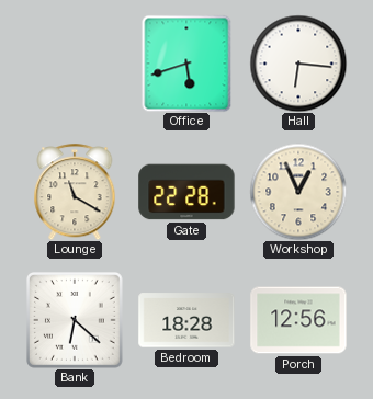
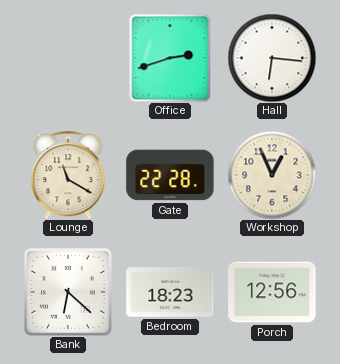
Office: 5:42 -> 2:42
Bedroom: 18:28 -> 18:23
